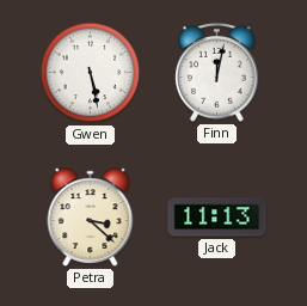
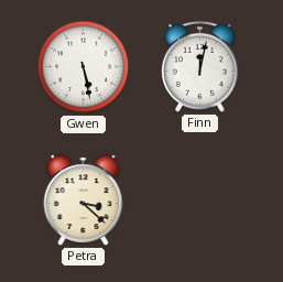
Jack: 11:13 -> none
